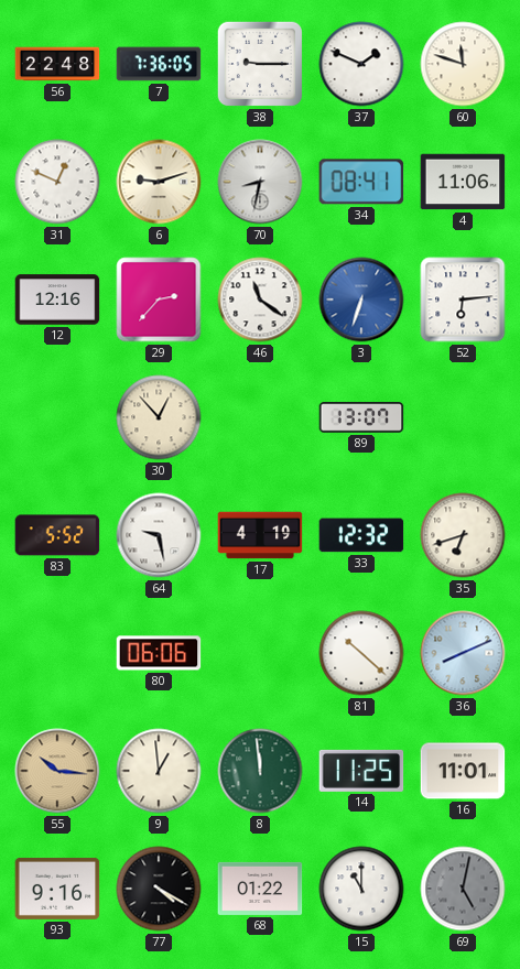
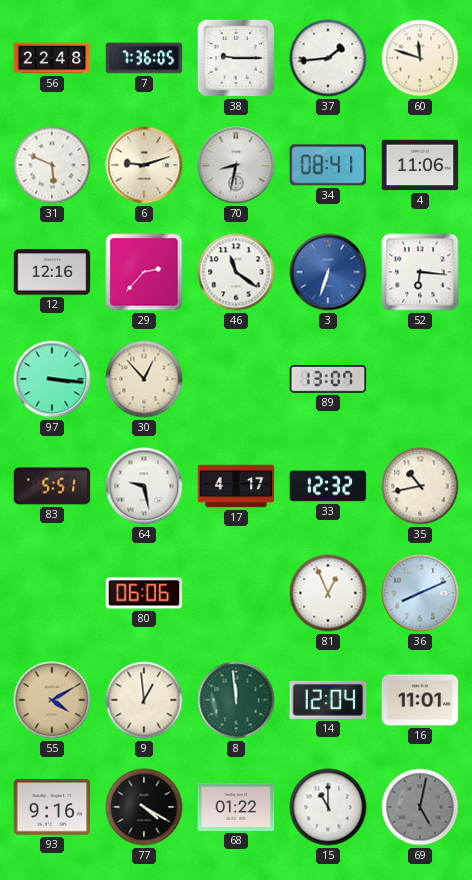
37: 1:49 -> 1:44
31: 12:49 -> 5:49
52: 6:14 -> 6:16
97: none -> 3:16
83: 5:52 -> 5:51
17: 4:19 -> 4:17
35: 6:42 -> 10:43
81: 10:22 -> 12:56
55: 10:16 -> 4:10
14: 11:25 -> 12:04
